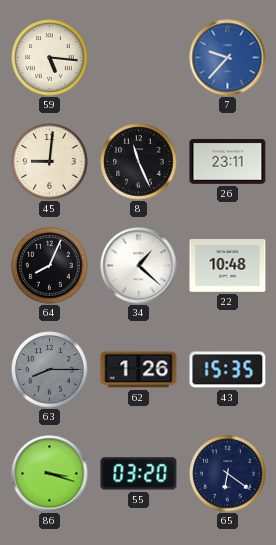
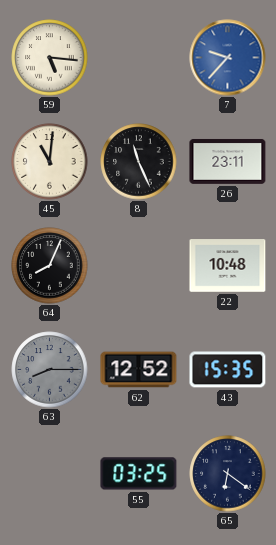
45: 9:01 -> 11:01
34: 1:22 -> none
62: 1:26 -> 12:52
86: 3:18 -> none
55: 03:20 -> 03:25
